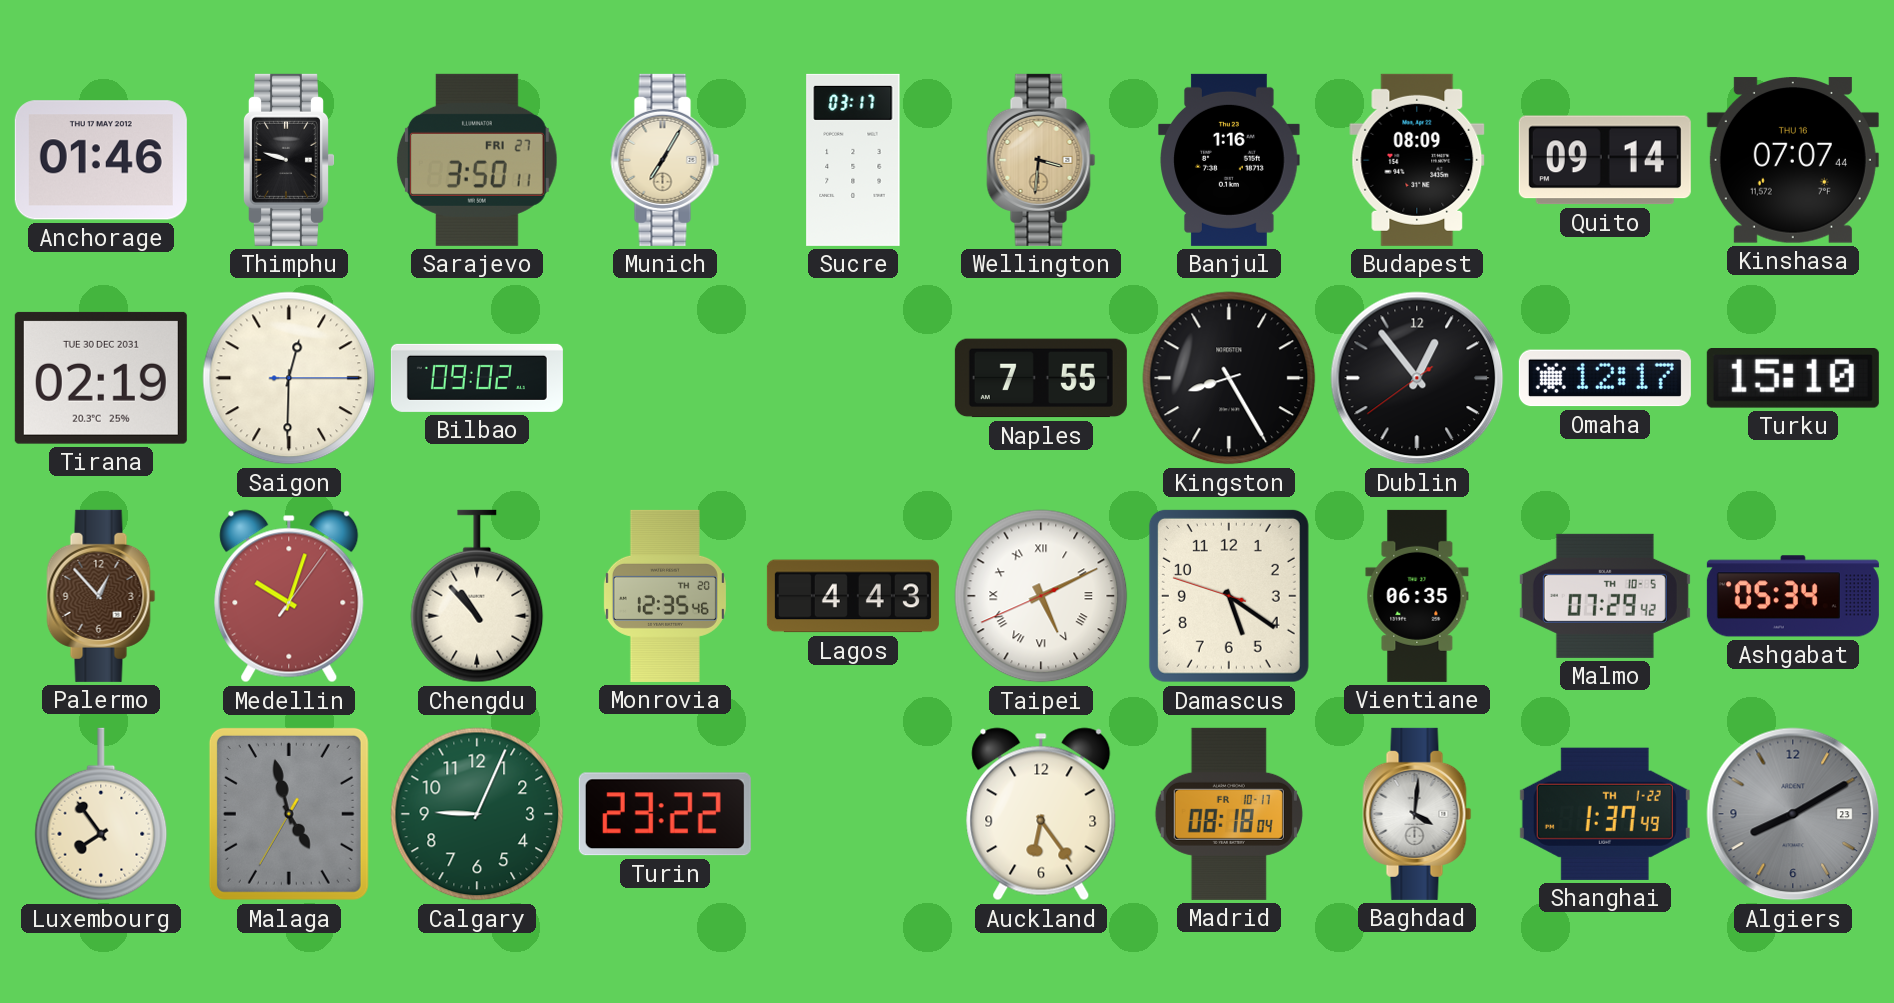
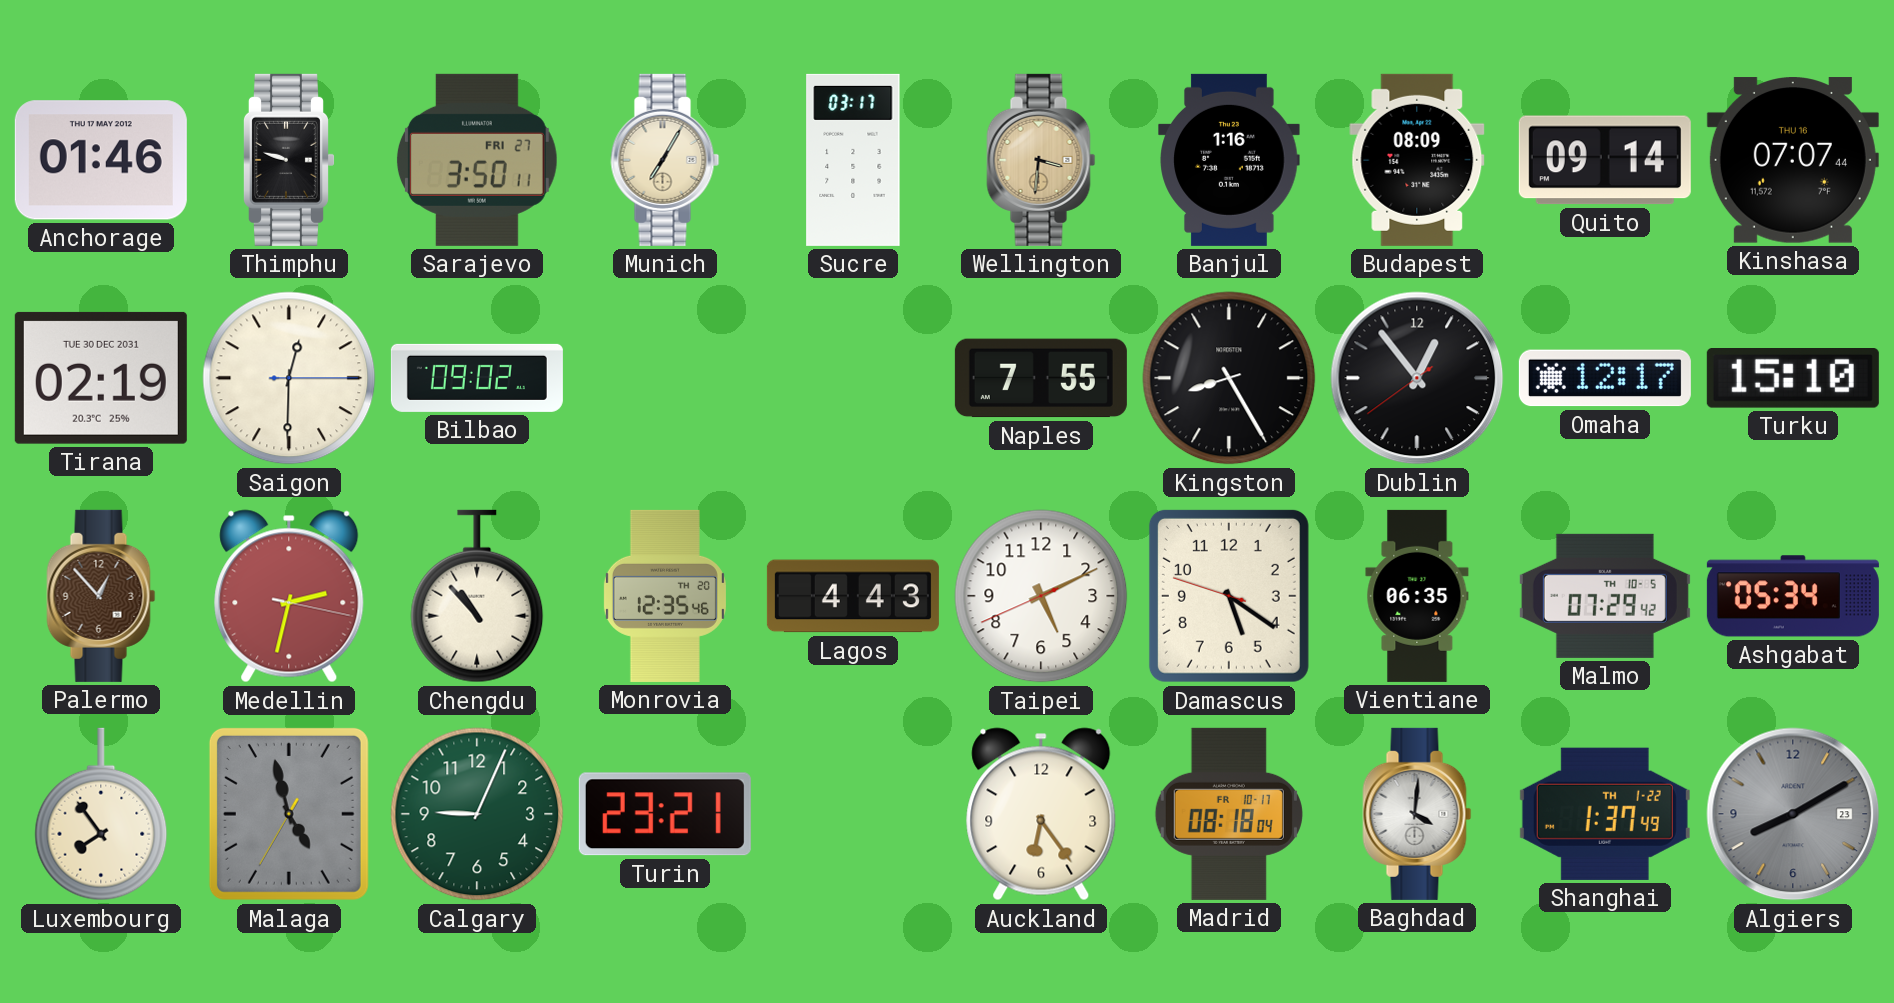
Medellin: 10:03 -> 2:32
Taipei numerals: Roman -> Arabic
Turin: 23:22 -> 23:21
